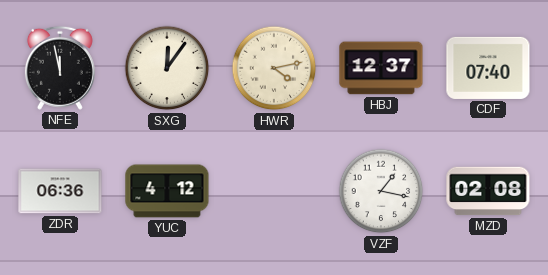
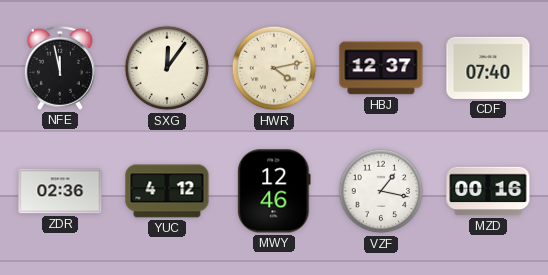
ZDR: 06:36 -> 02:36
MWY: none -> 12:46
MZD: 02:08 -> 00:16
